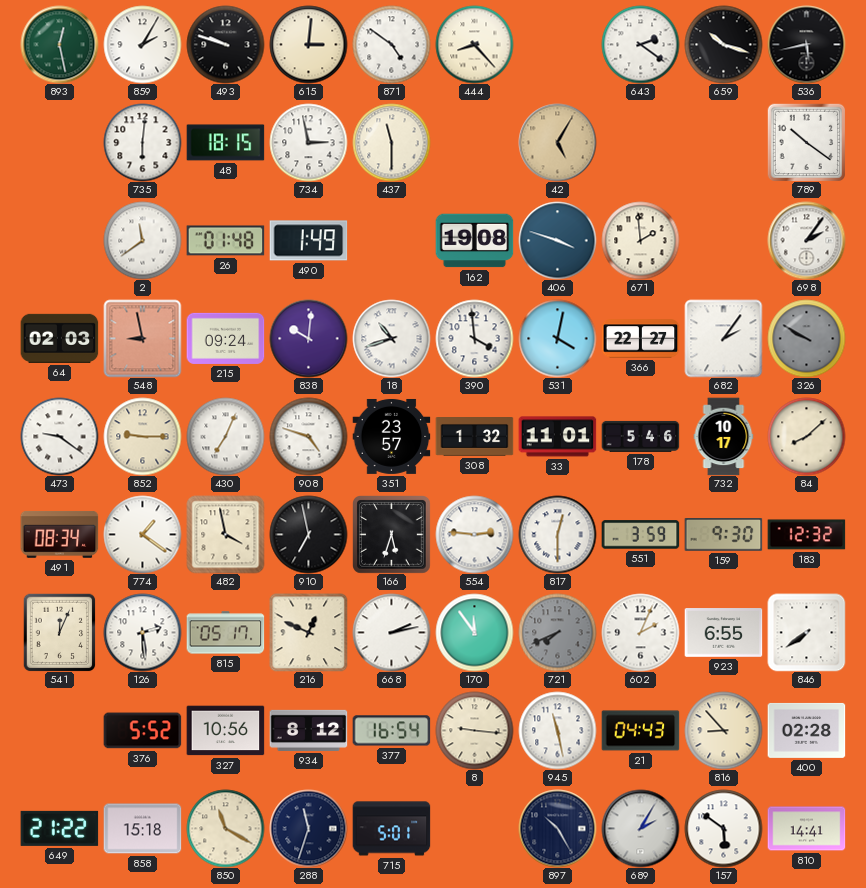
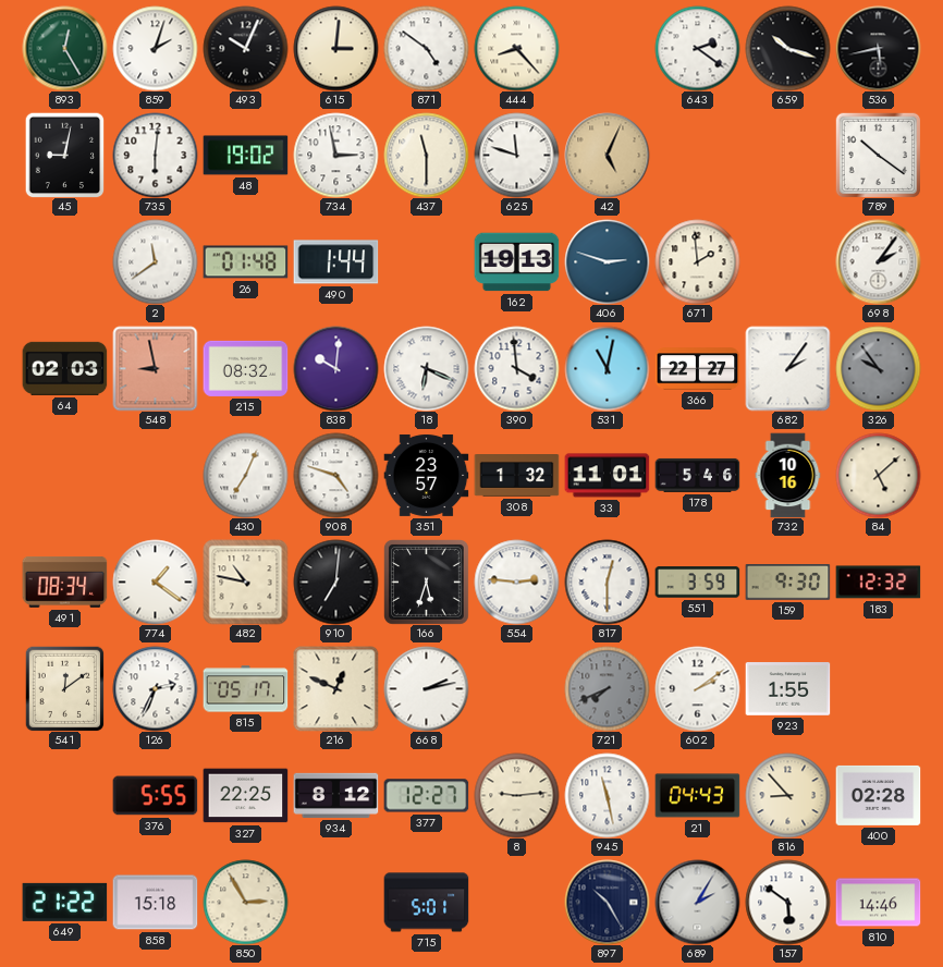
893: 12:28 -> 12:25
859: 2:05 -> 2:03
493: 9:48 -> 10:04
45: none -> 9:02
48: 18:15 -> 19:02
625: none -> 11:48
42: 5:05 -> 5:04
490: 1:49 -> 1:44
162: 19:08 -> 19:13
406: 3:48 -> 2:48
215: 09:24 -> 08:32
18: 10:42 -> 6:19
531: 4:02 -> 11:02
326: 9:50 -> 9:54
473: 9:21 -> none
852: 9:15 -> none
732: 10:17 -> 10:16
84: 8:08 -> 5:08
482: 3:58 -> 10:47
910: 6:58 -> 7:01
541: 12:04 -> 12:09
126: 2:29 -> 2:34
170: 11:54 -> none
602: 2:04 -> 2:09
923: 6:55 -> 1:55
846: 7:39 -> none
376: 5:52 -> 5:55
327: 10:56 -> 22:25
377: 16:54 -> 12:27
8: 9:16 -> 9:14
850: 11:20 -> 2:55
288: 11:33 -> none
810: 14:41 -> 14:46
